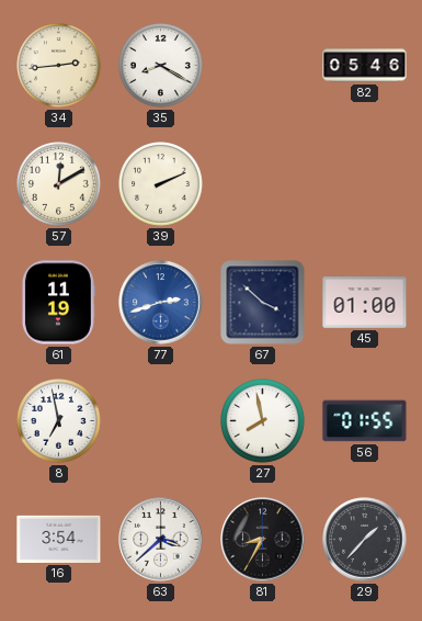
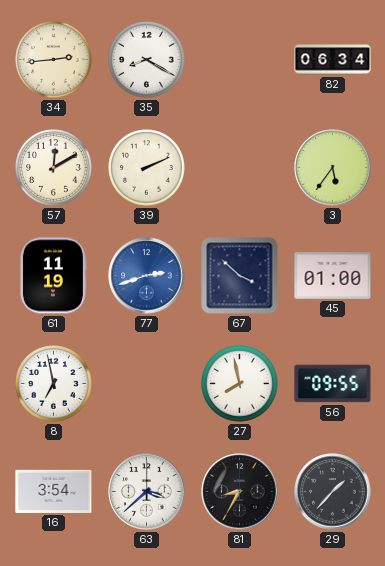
82: 05:46 -> 06:34
3: none -> 5:36
56: 01:55 -> 09:55
